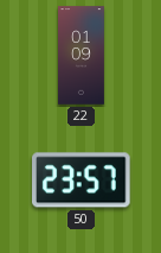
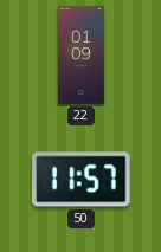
50: 23:57 -> 11:57
